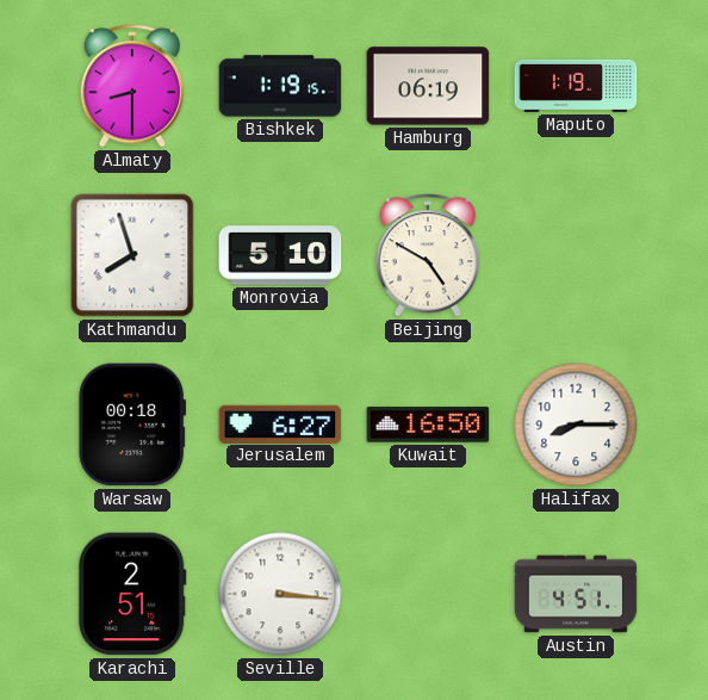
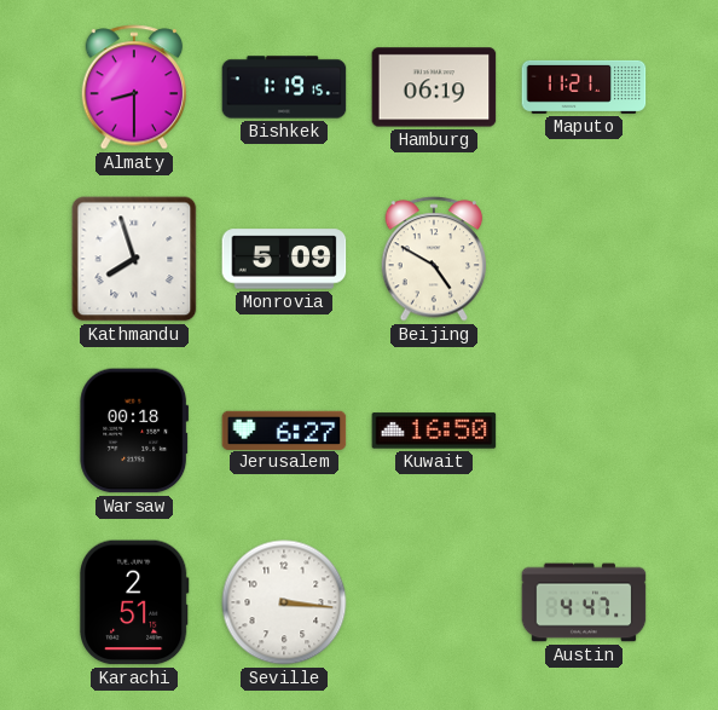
Maputo: 1:19 -> 11:21
Monrovia: 5:10 -> 5:09
Halifax: 8:15 -> none
Austin: 4:51 -> 4:47
